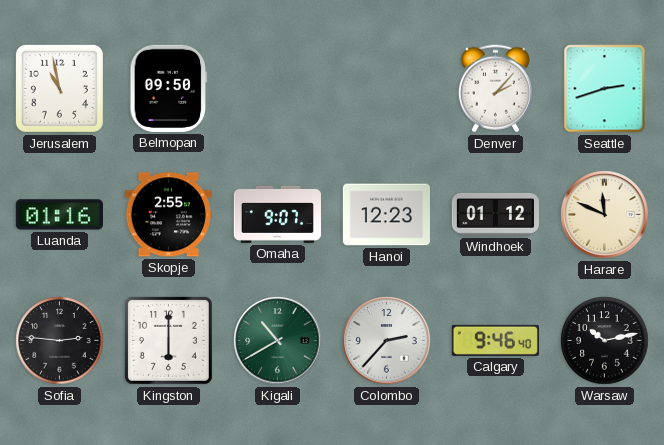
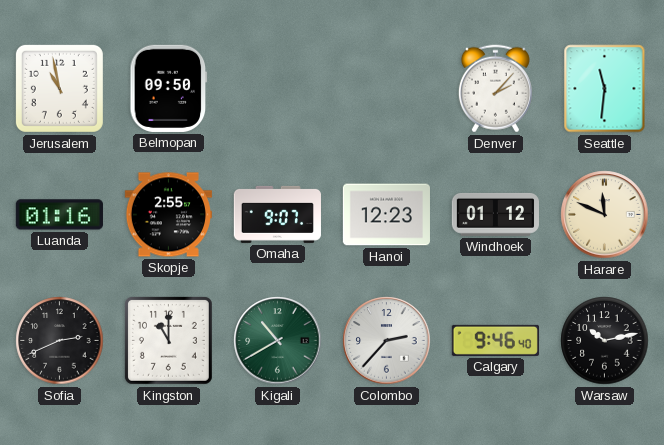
Seattle: 2:42 -> 11:31
Sofia: 2:46 -> 2:41
Kingston: 6:00 -> 11:00
